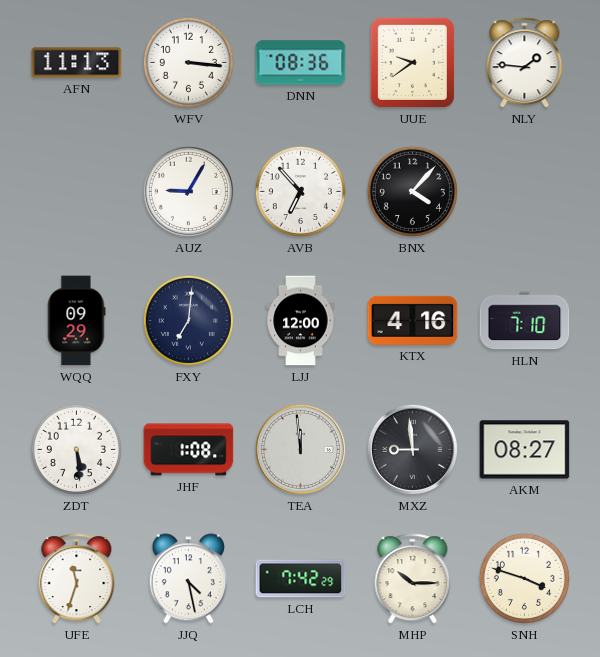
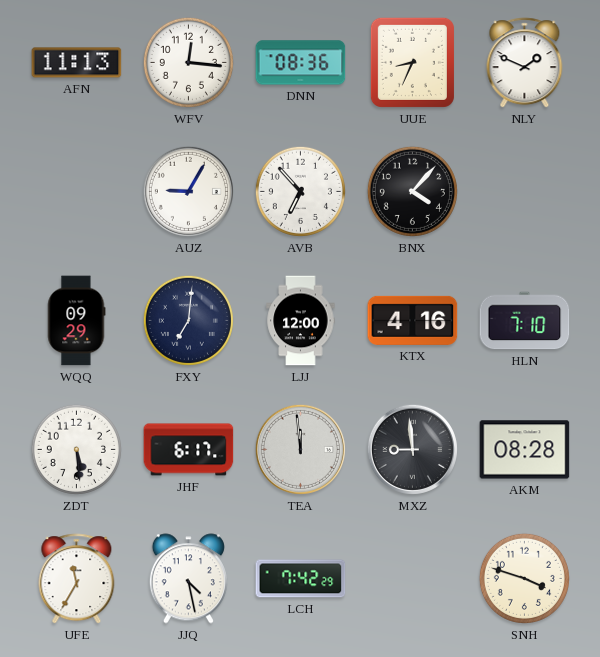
WFV: 3:16 -> 12:16
UUE: 9:39 -> 8:34
NLY: 1:46 -> 1:49
JHF: 1:08 -> 6:17
AKM: 08:27 -> 08:28
UFE: 11:33 -> 11:35
MHP: 10:15 -> none
